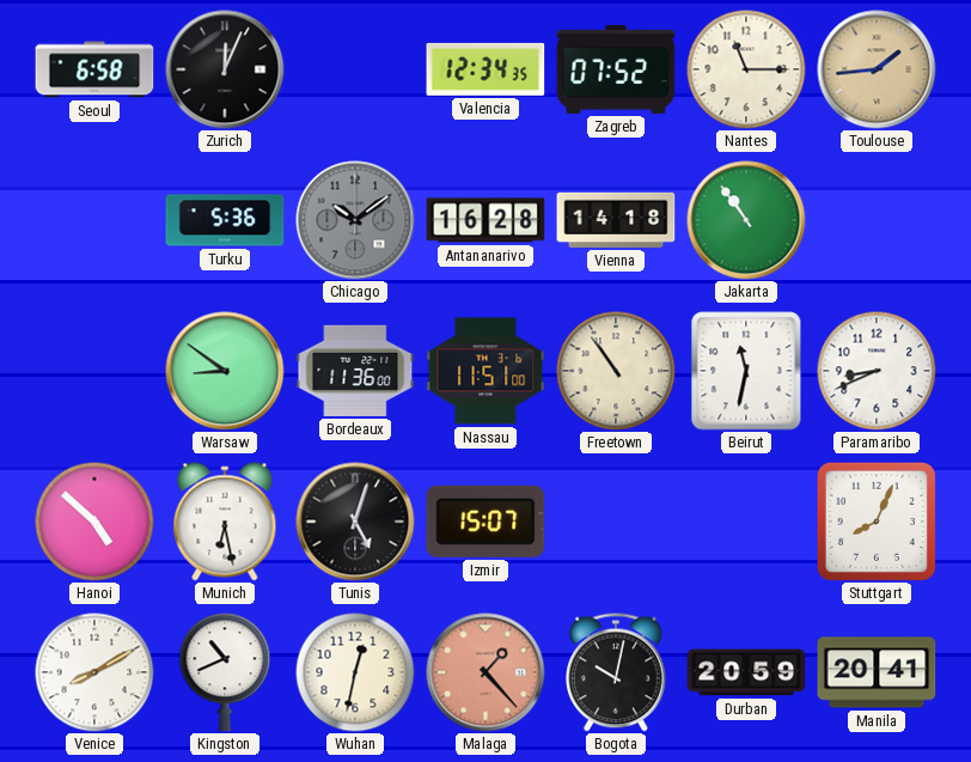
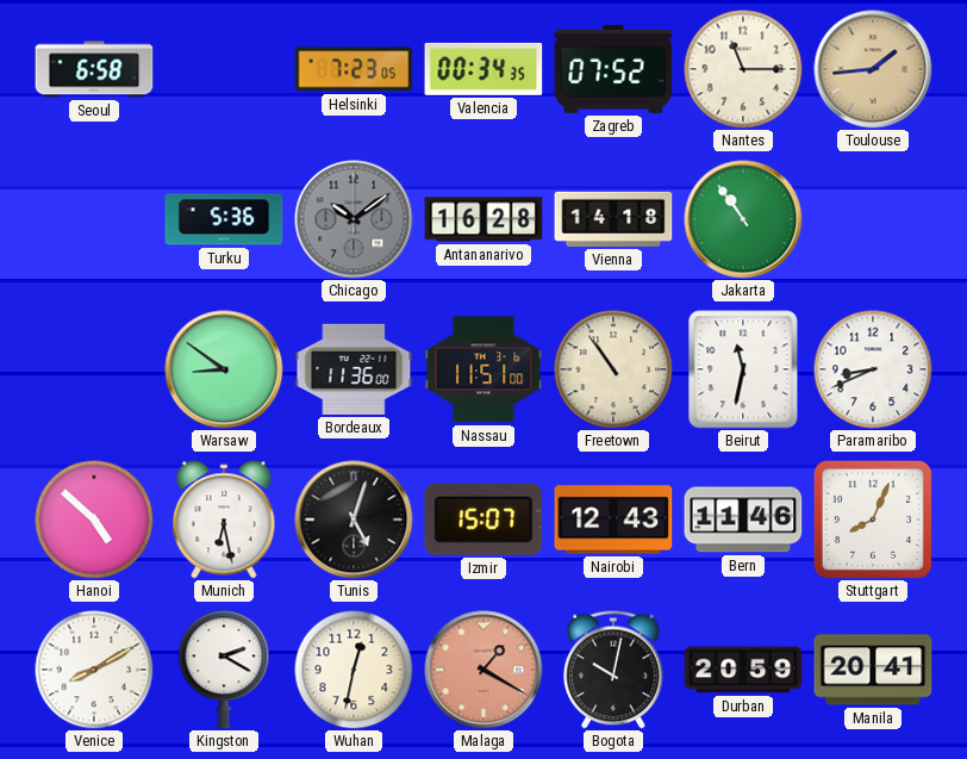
Zurich: 12:04 -> none
Helsinki: none -> 7:23
Valencia: 12:34 -> 00:34
Nairobi: none -> 12:43
Bern: none -> 11:46
Kingston: 10:41 -> 2:20
Malaga: 1:23 -> 1:20
